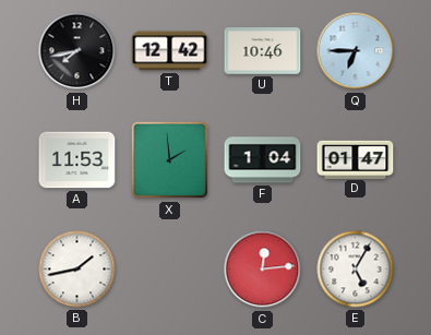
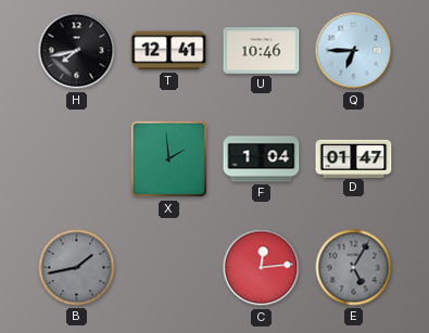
T: 12:42 -> 12:41
A: 11:53 -> none
B dial: white -> grey
E dial: white -> grey
